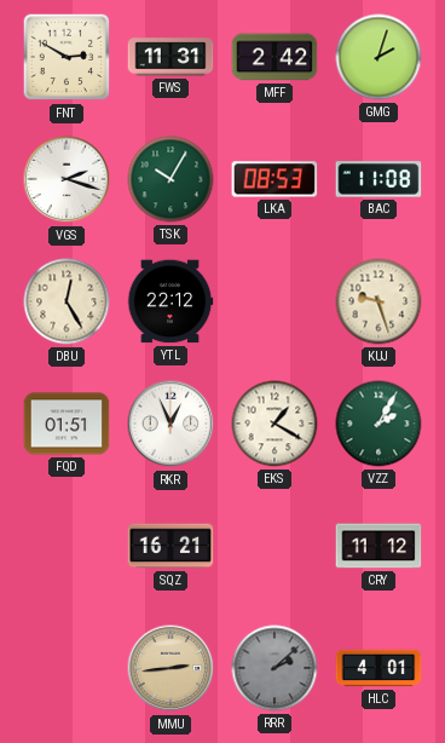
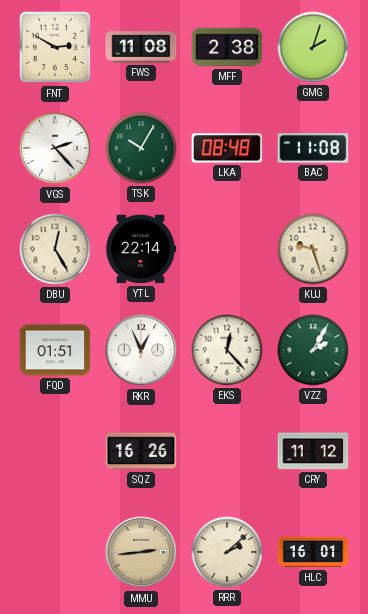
FWS: 11:31 -> 11:08
MFF: 2:42 -> 2:38
VGS: 2:18 -> 2:23
LKA: 08:53 -> 08:48
YTL: 22:12 -> 22:14
EKS: 1:20 -> 12:23
SQZ: 16:21 -> 16:26
RRR dial: grey -> cream
HLC: 4:01 -> 16:01
